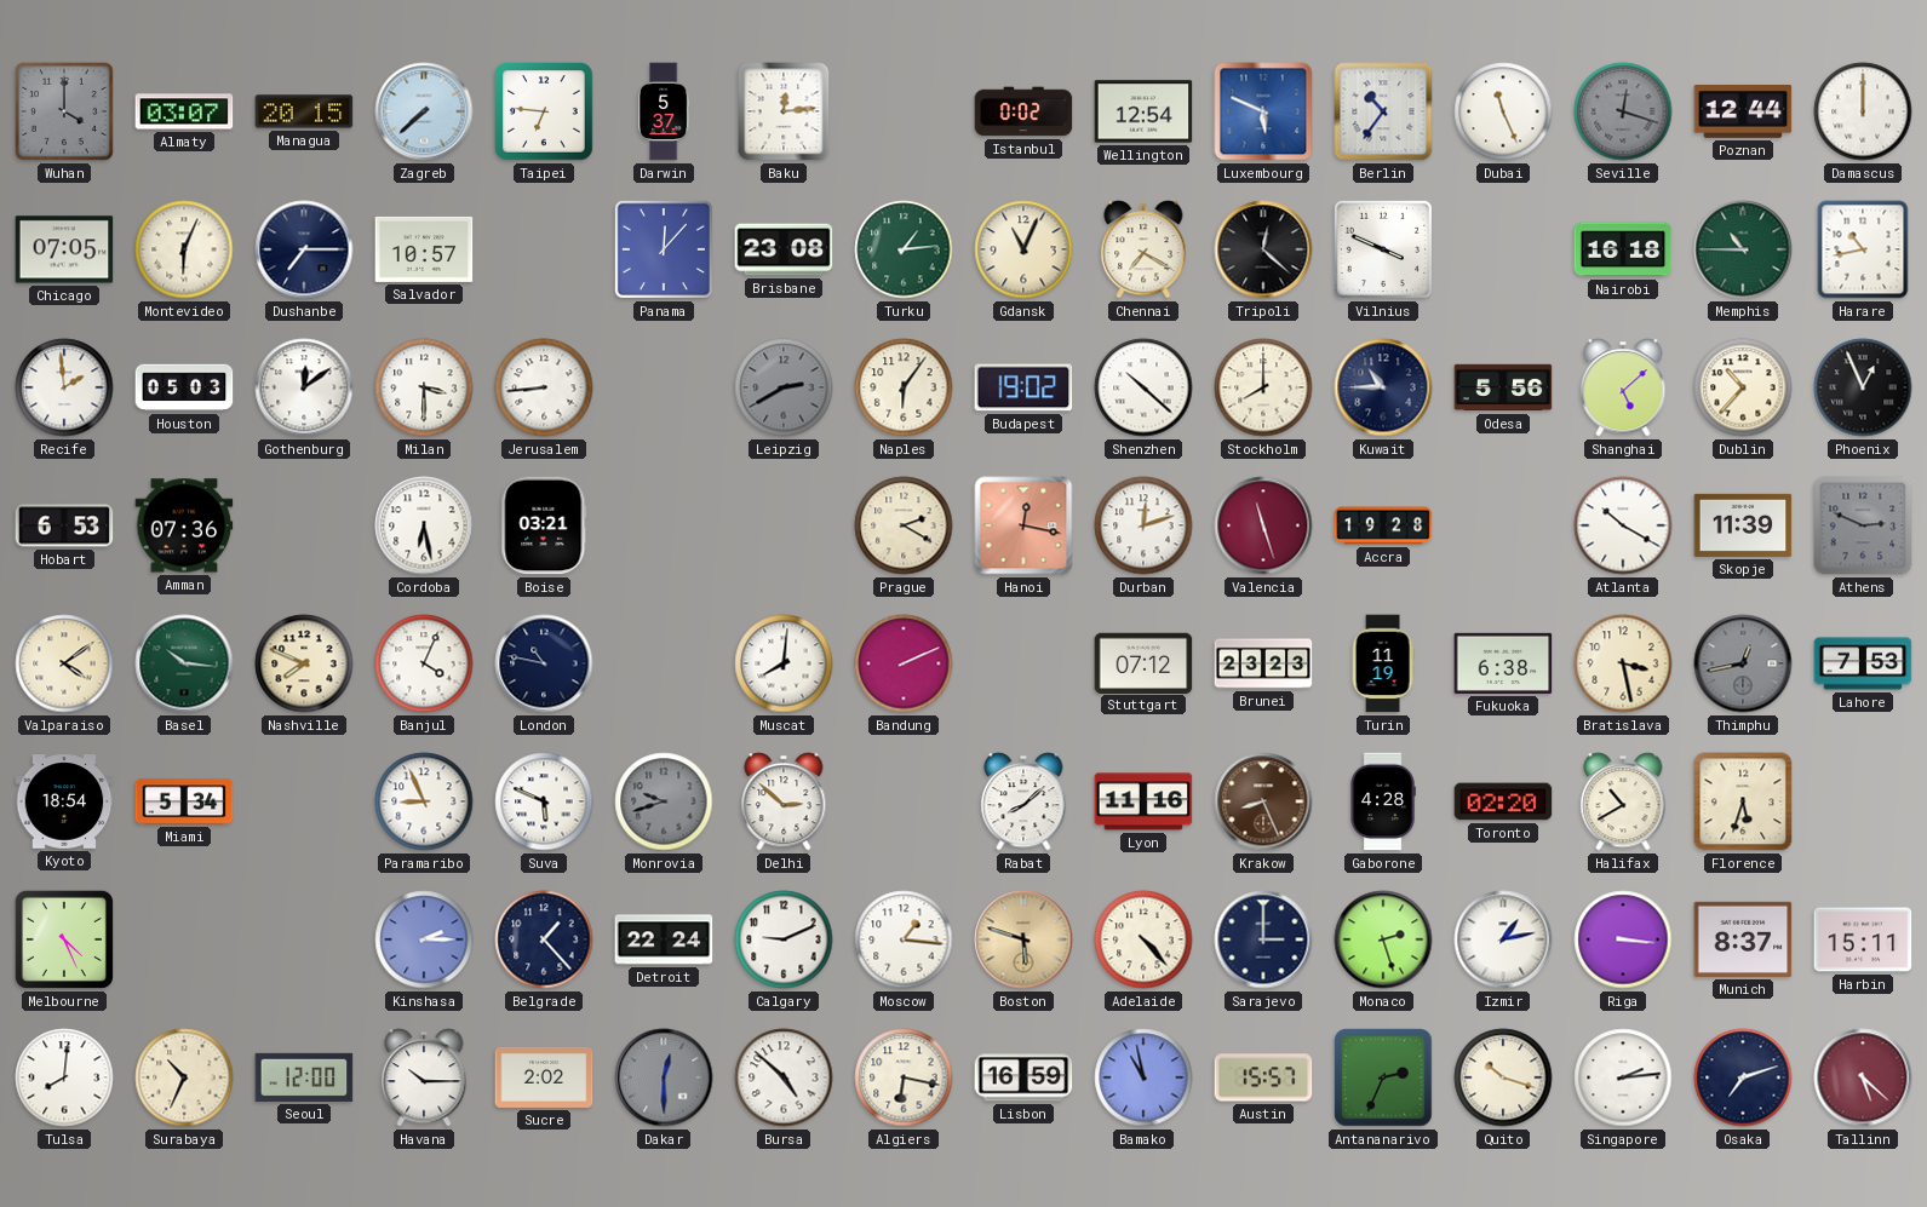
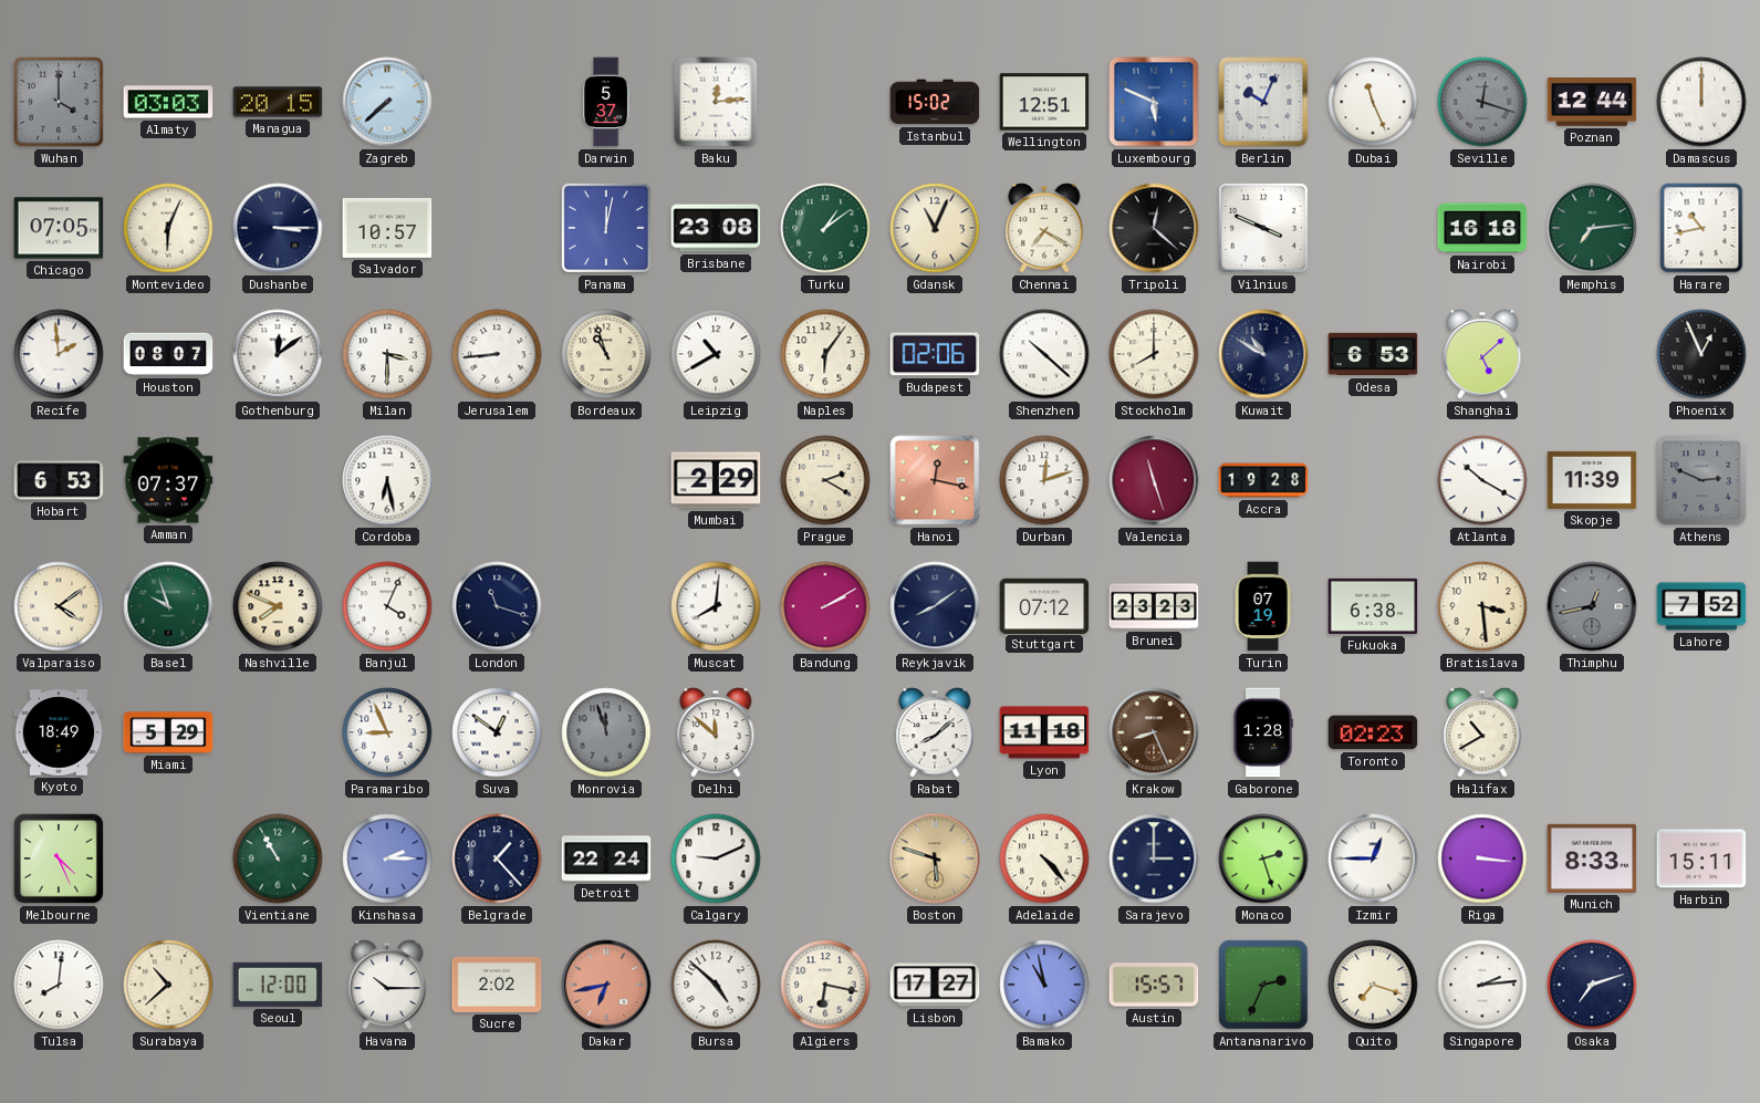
Almaty: 03:07 -> 03:03
Taipei: 6:46 -> none
Istanbul: 0:02 -> 15:02
Wellington: 12:54 -> 12:51
Berlin: 10:36 -> 10:04
Dushanbe: 7:15 -> 3:15
Panama: 12:07 -> 12:02
Turku: 1:14 -> 1:09
Memphis: 10:45 -> 7:14
Houston: 05:03 -> 08:07
Bordeaux: none -> 10:57
Leipzig: 2:40 -> 10:40
Leipzig dial: grey -> white
Budapest: 19:02 -> 02:06
Kuwait: 10:45 -> 10:50
Odesa: 5:56 -> 6:53
Dublin: 10:37 -> none
Amman: 07:36 -> 07:37
Boise: 03:21 -> none
Mumbai: none -> 2:29
Basel: 10:16 -> 9:57
London: 10:47 -> 11:18
Bandung: 2:11 -> 2:10
Reykjavik: none -> 8:09
Turin: 11:19 -> 07:19
Bratislava: 3:28 -> 3:29
Lahore: 7:53 -> 7:52
Kyoto: 18:54 -> 18:49
Miami: 5:34 -> 5:29
Suva: 5:49 -> 12:51
Monrovia: 9:42 -> 11:57
Delhi: 2:52 -> 11:52
Lyon: 11:16 -> 11:18
Gaborone: 4:28 -> 1:28
Toronto: 02:20 -> 02:23
Florence: 5:33 -> none
Vientiane: none -> 10:55
Moscow: 1:16 -> none
Izmir: 1:13 -> 12:45
Munich: 8:37 -> 8:33
Surabaya: 10:34 -> 10:38
Dakar: 12:30 -> 6:43
Dakar dial: grey -> salmon
Lisbon: 16:59 -> 17:27
Quito: 10:18 -> 7:18
Tallinn: 5:22 -> none
